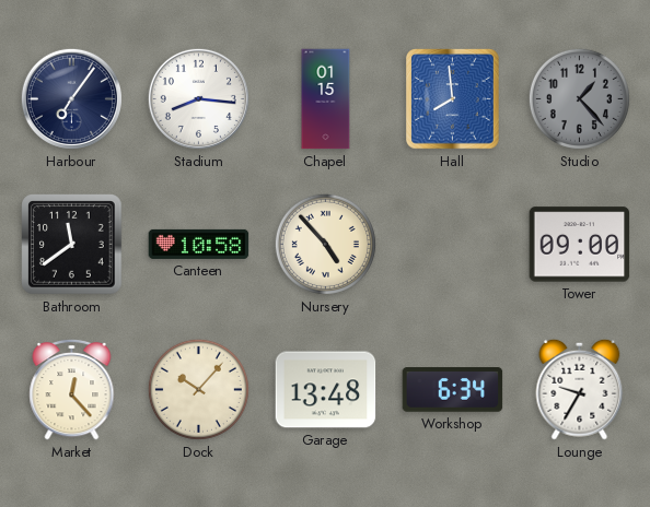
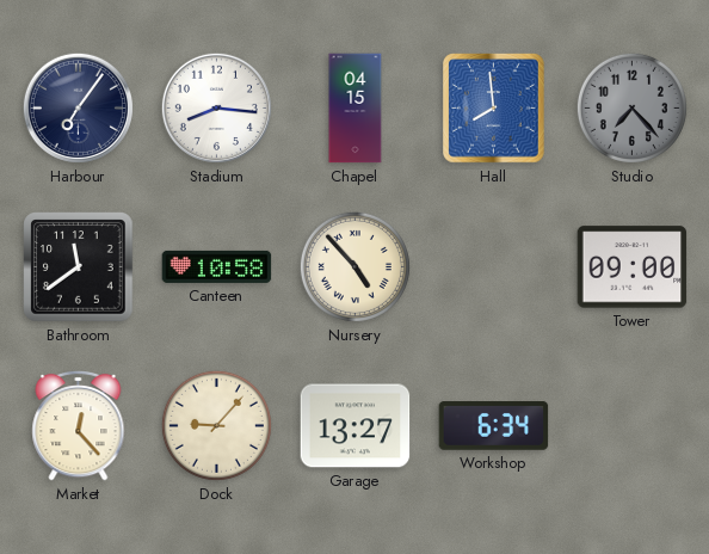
Chapel: 01:15 -> 04:15
Studio: 1:23 -> 7:23
Dock: 10:07 -> 9:07
Garage: 13:48 -> 13:27
Lounge: 9:35 -> none
